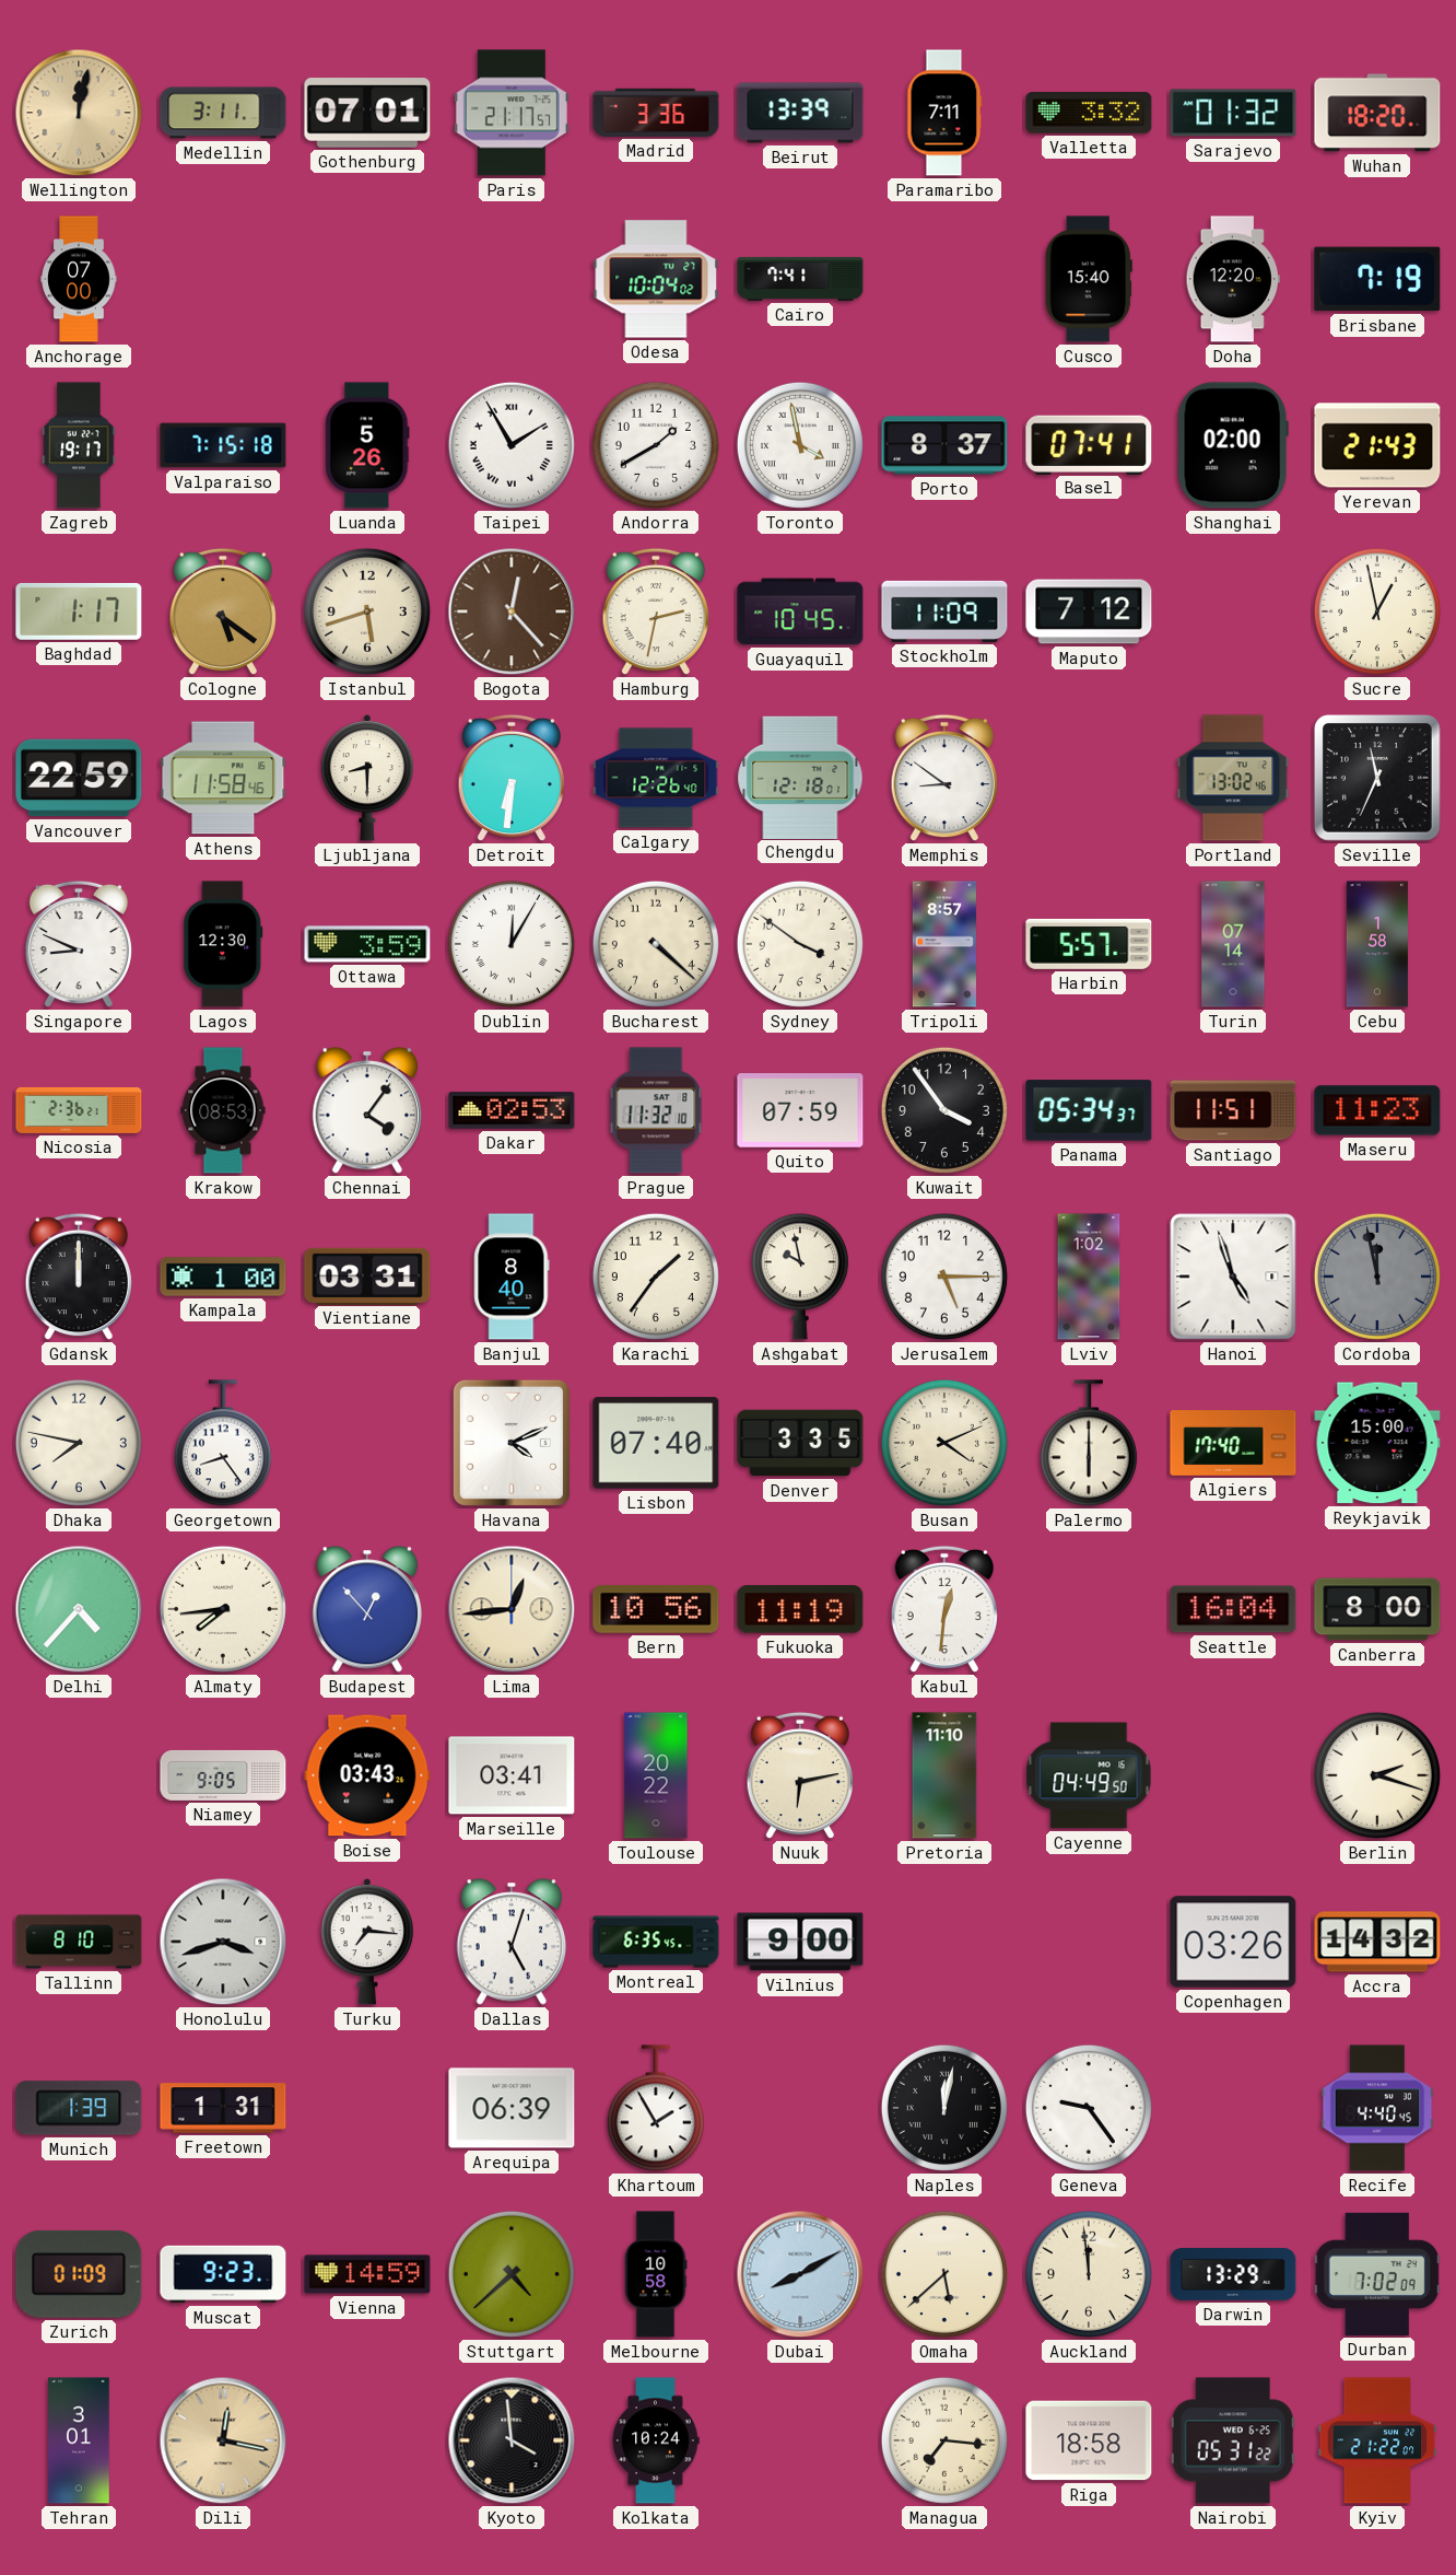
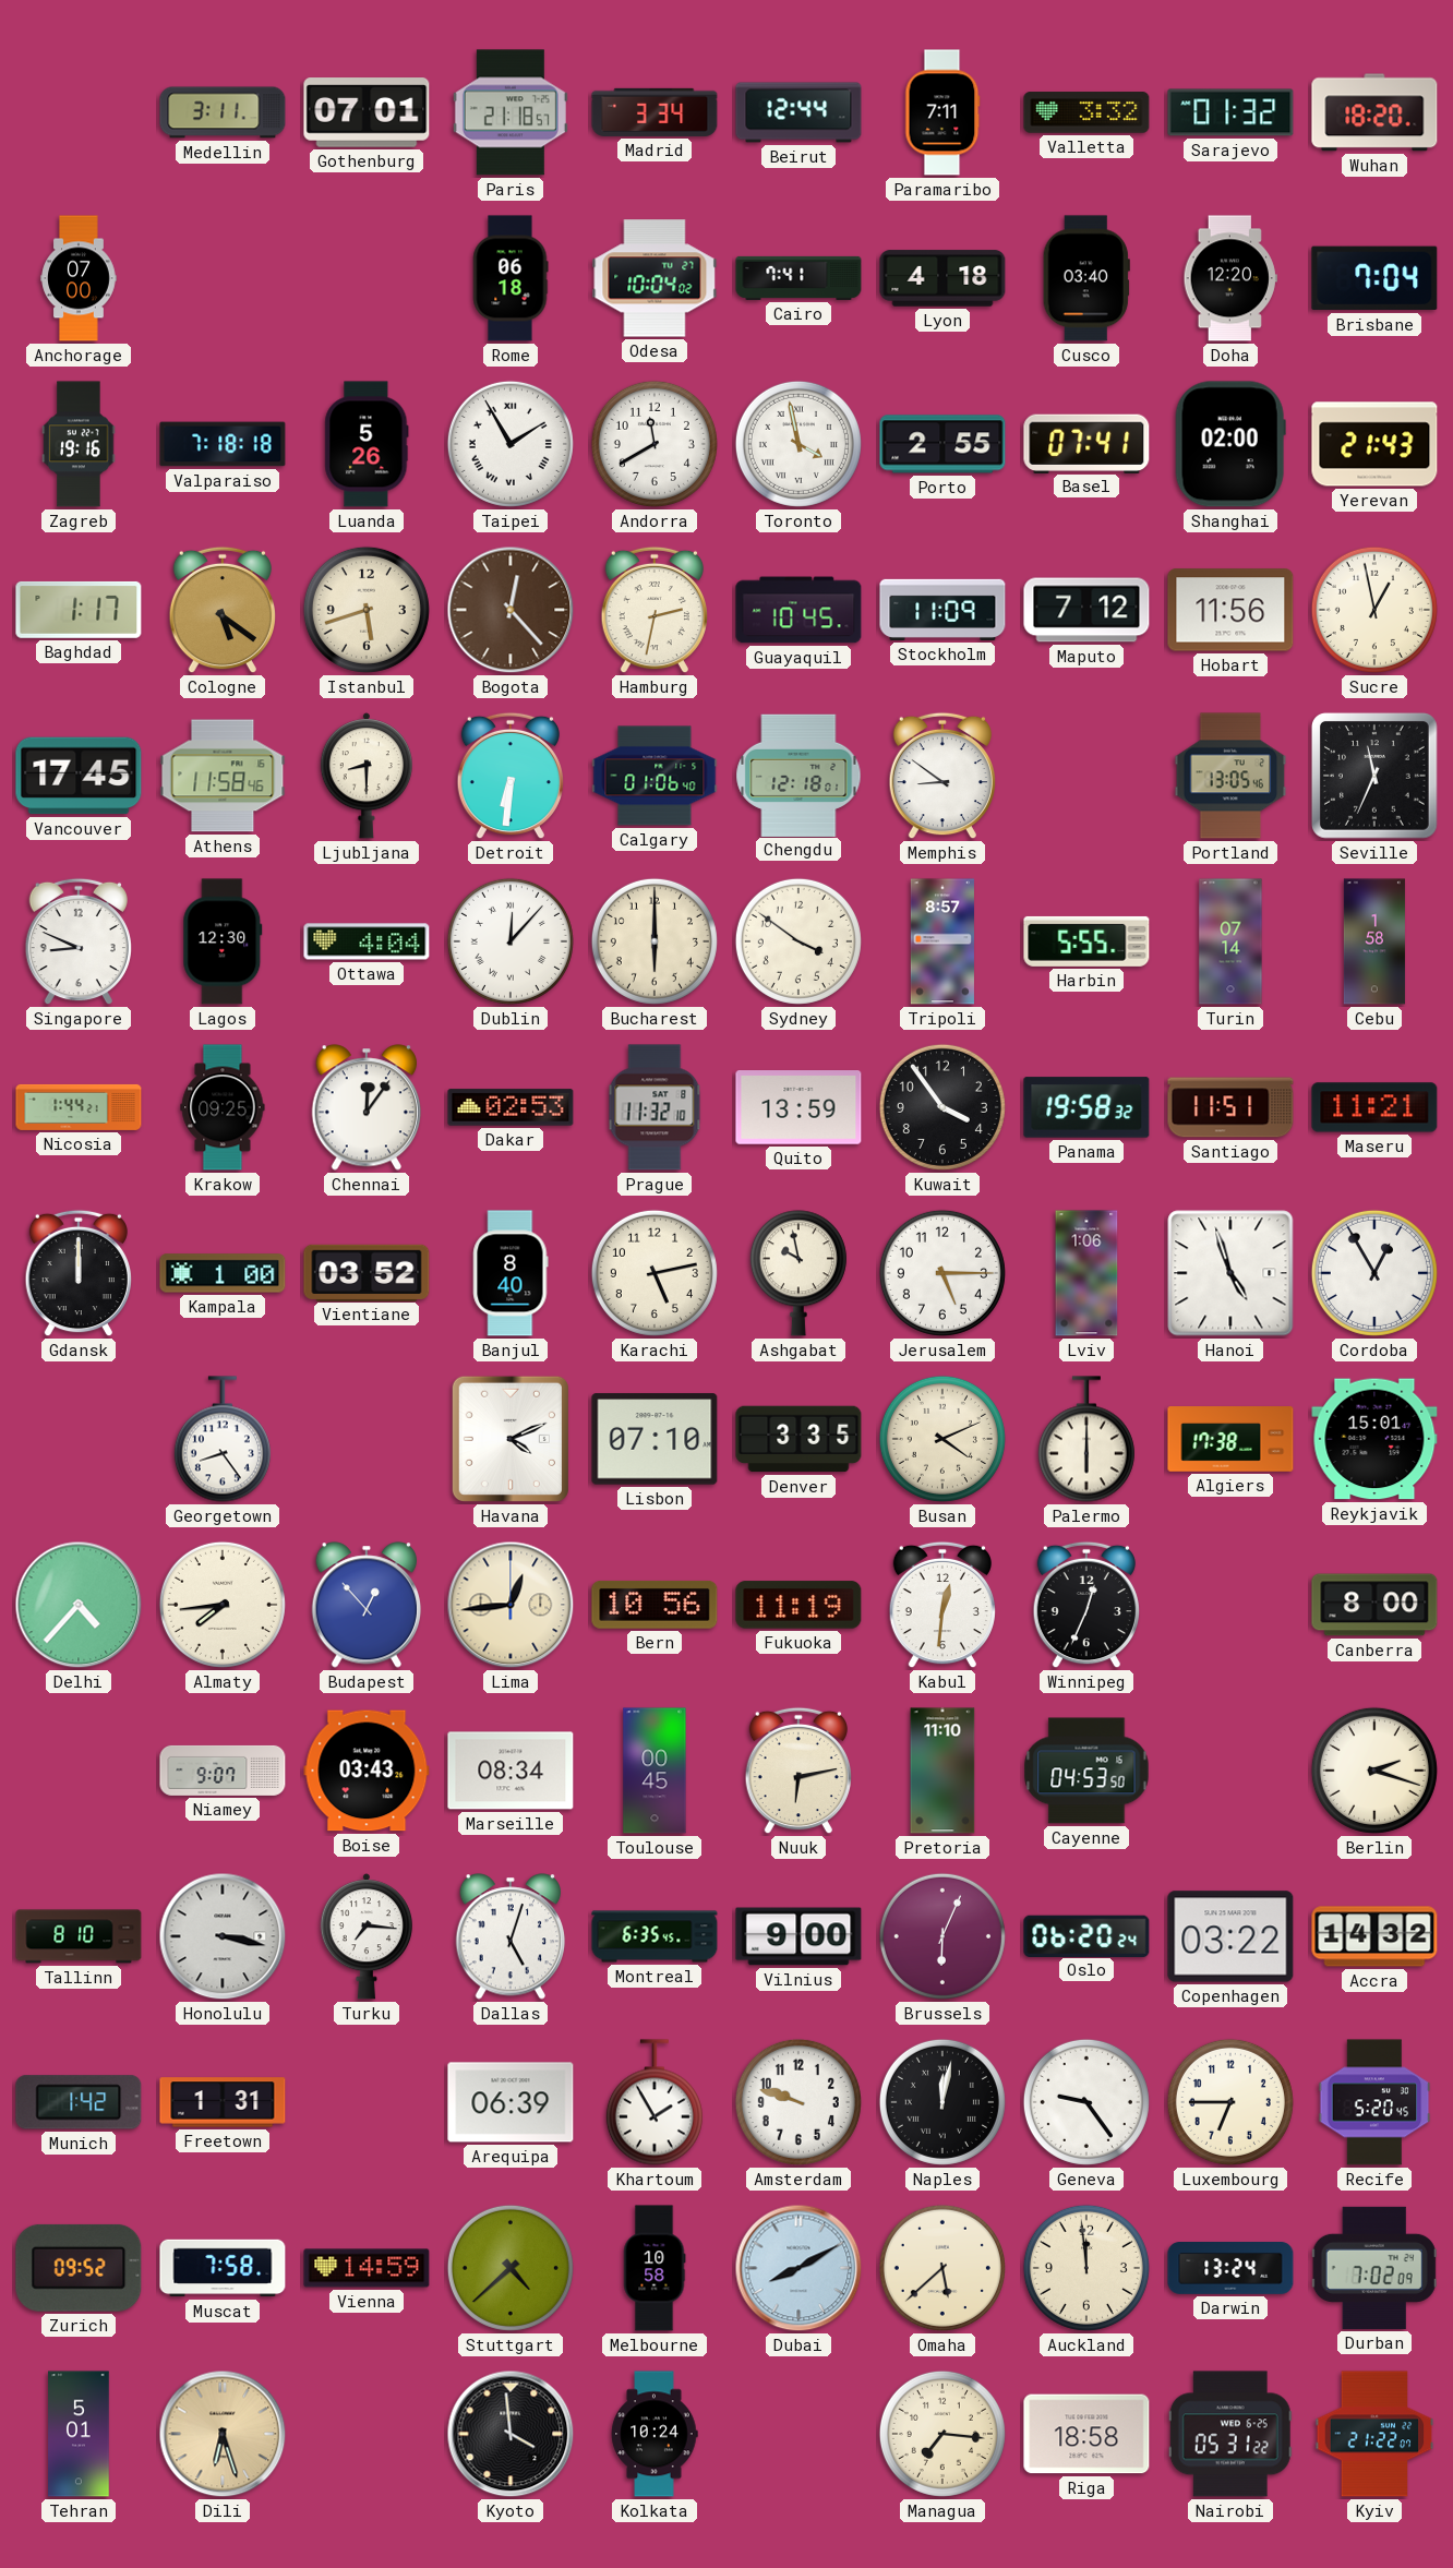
Wellington: 12:02 -> none
Paris: 21:17 -> 21:18
Madrid: 3:36 -> 3:34
Beirut: 13:39 -> 12:44
Rome: none -> 06:18
Lyon: none -> 4:18
Cusco: 15:40 -> 03:40
Brisbane: 7:19 -> 7:04
Zagreb: 19:17 -> 19:16
Valparaiso: 7:15 -> 7:18
Andorra: 1:40 -> 11:40
Porto: 8:37 -> 2:55
Hobart: none -> 11:56
Vancouver: 22:59 -> 17:45
Calgary: 12:26 -> 01:06
Portland: 13:02 -> 13:05
Ottawa: 3:59 -> 4:04
Dublin: 12:05 -> 12:07
Bucharest: 4:22 -> 6:00
Harbin: 5:57 -> 5:55
Nicosia: 2:36 -> 1:44
Krakow: 08:53 -> 09:25
Chennai: 4:06 -> 12:06
Quito: 07:59 -> 13:59
Panama: 05:34 -> 19:58
Maseru: 11:23 -> 11:21
Vientiane: 03:31 -> 03:52
Karachi: 1:36 -> 5:13
Lviv: 1:02 -> 1:06
Cordoba: 11:58 -> 12:55
Cordoba dial: grey -> white
Dhaka: 7:47 -> none
Lisbon: 07:40 -> 07:10
Algiers: 17:40 -> 17:38
Reykjavik: 15:00 -> 15:01
Winnipeg: none -> 12:34
Seattle: 16:04 -> none
Niamey: 9:05 -> 9:07
Marseille: 03:41 -> 08:34
Toulouse: 20:22 -> 00:45
Cayenne: 04:49 -> 04:53
Honolulu: 3:42 -> 3:17
Brussels: none -> 6:04
Oslo: none -> 06:20
Copenhagen: 03:26 -> 03:22
Munich: 1:39 -> 1:42
Amsterdam: none -> 9:48
Luxembourg: none -> 6:45
Recife: 4:40 -> 5:20
Zurich: 01:09 -> 09:52
Muscat: 9:23 -> 7:58
Darwin: 13:29 -> 13:24
Tehran: 3:01 -> 5:01
Dili: 12:17 -> 6:27
